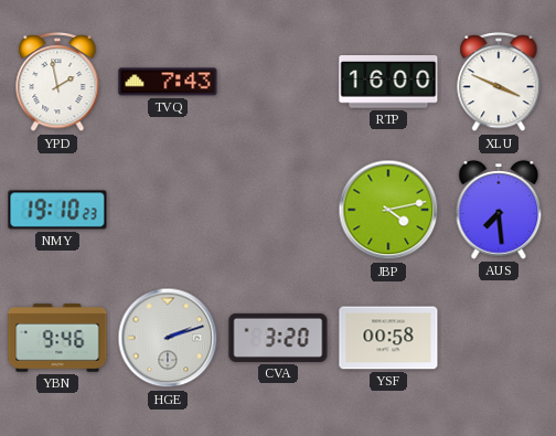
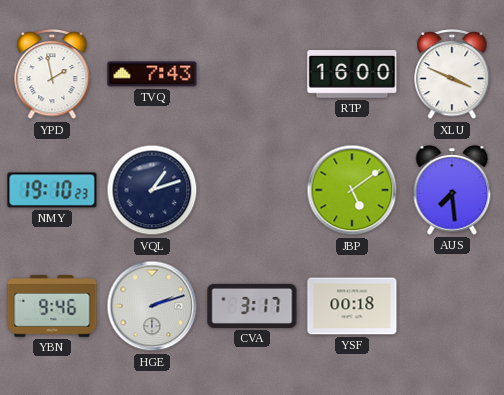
VQL: none -> 1:12
JBP: 4:13 -> 5:09
CVA: 3:20 -> 3:17
YSF: 00:58 -> 00:18
